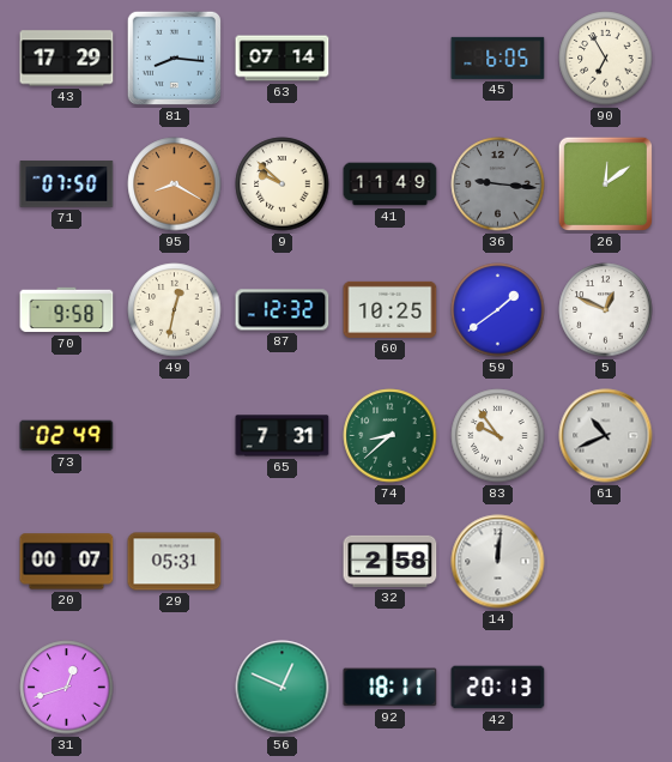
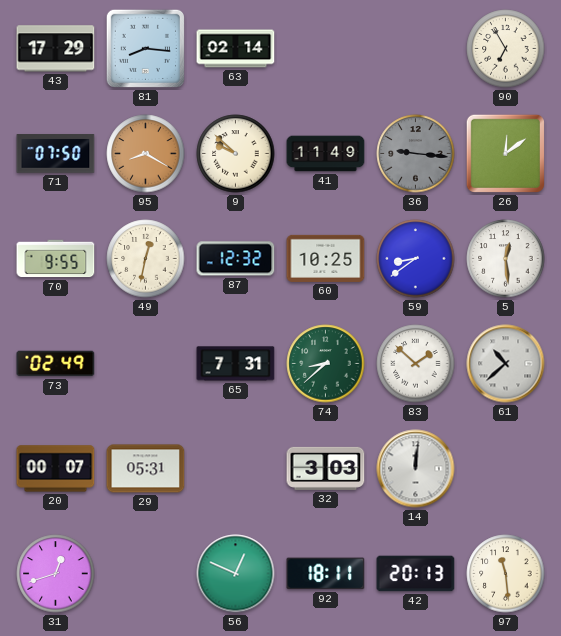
63: 07:14 -> 02:14
45: 6:05 -> none
70: 9:58 -> 9:55
59: 1:39 -> 8:39
5: 12:49 -> 12:29
83: 9:54 -> 1:52
61: 10:41 -> 10:38
32: 2:58 -> 3:03
97: none -> 11:29
